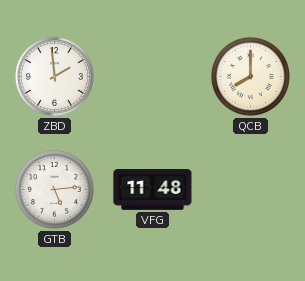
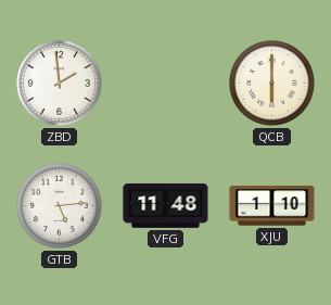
QCB: 8:00 -> 6:00
XJU: none -> 1:10
